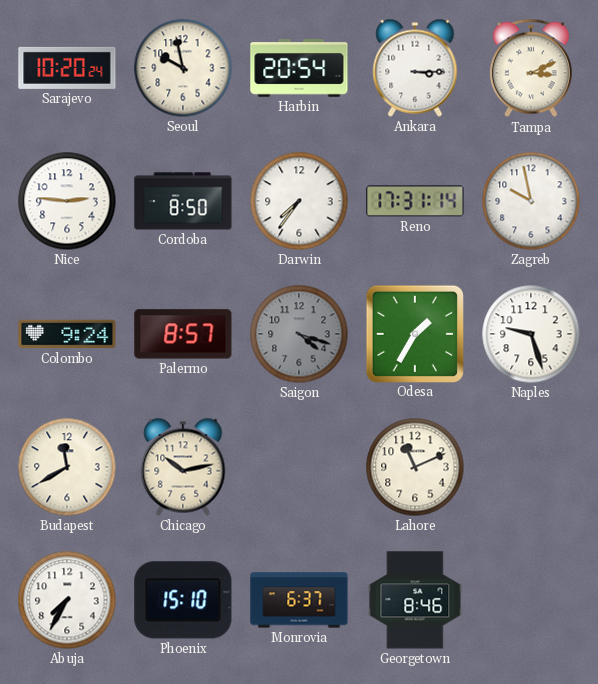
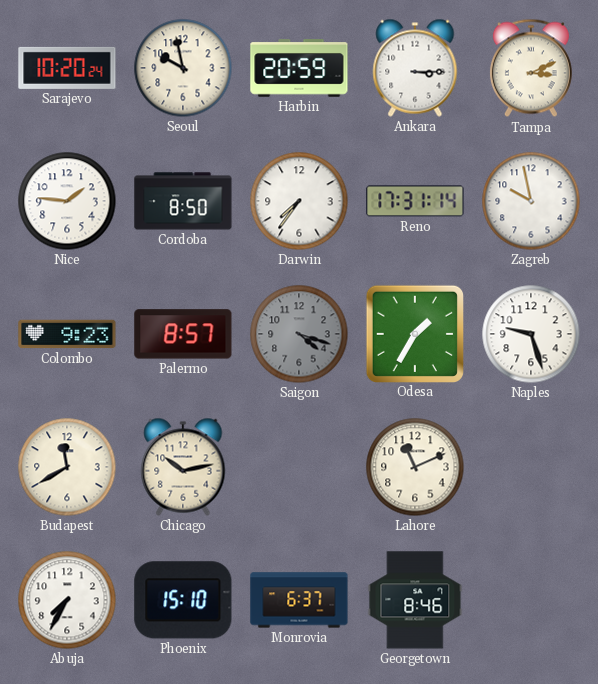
Harbin: 20:54 -> 20:59
Nice: 2:46 -> 1:46
Colombo: 9:24 -> 9:23
